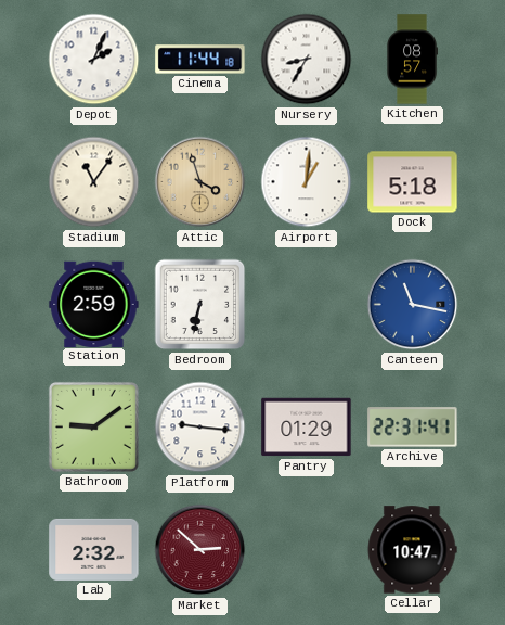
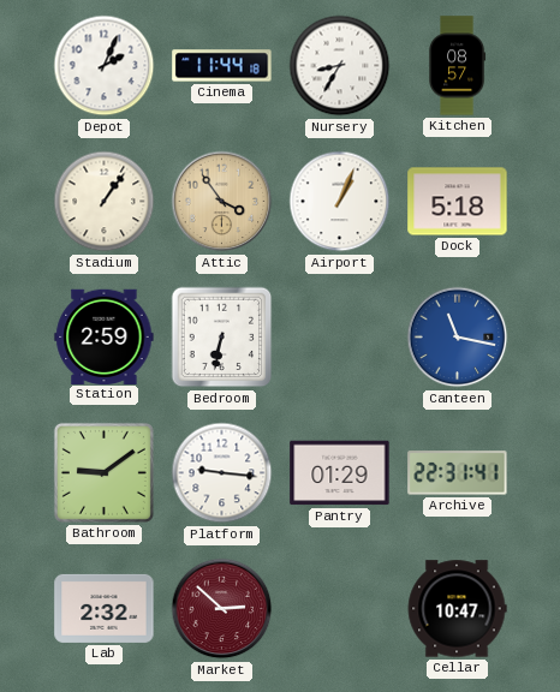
Stadium: 11:06 -> 1:06
Attic: 3:57 -> 3:54
Airport: 1:01 -> 1:04
